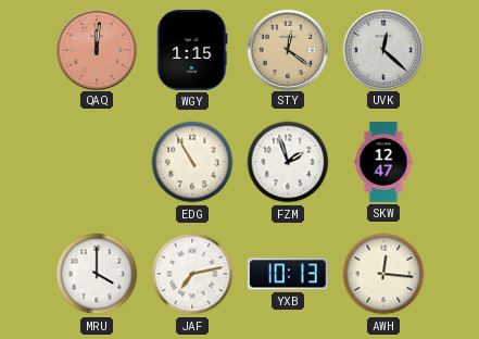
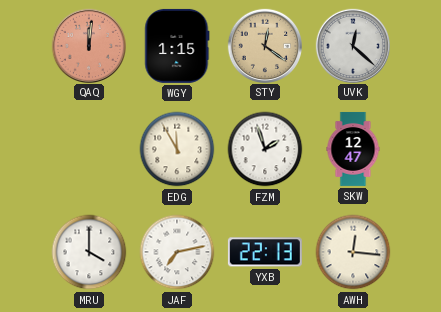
EDG: 10:55 -> 11:55
YXB: 10:13 -> 22:13
